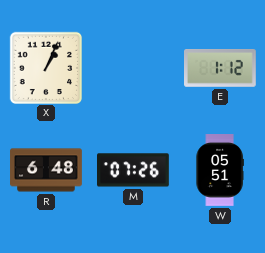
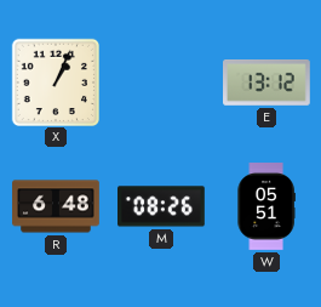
E: 1:12 -> 13:12
M: 07:26 -> 08:26
